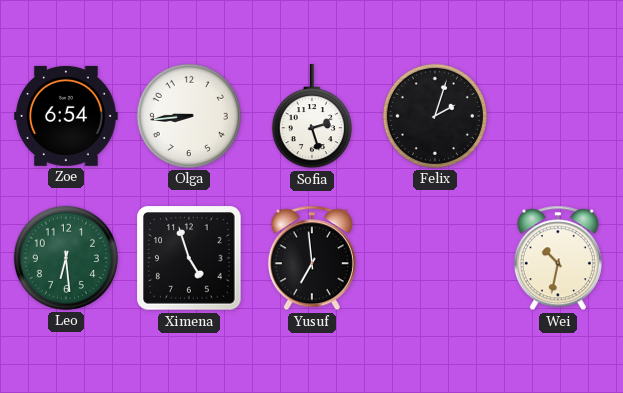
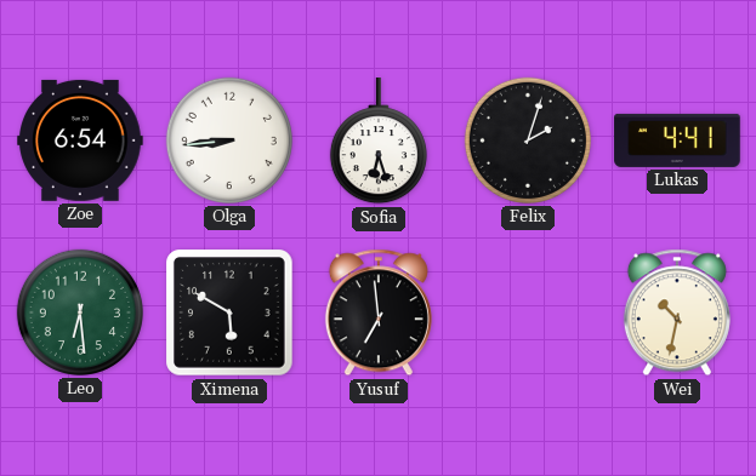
Sofia: 2:27 -> 6:27
Lukas: none -> 4:41
Ximena: 4:57 -> 5:50
